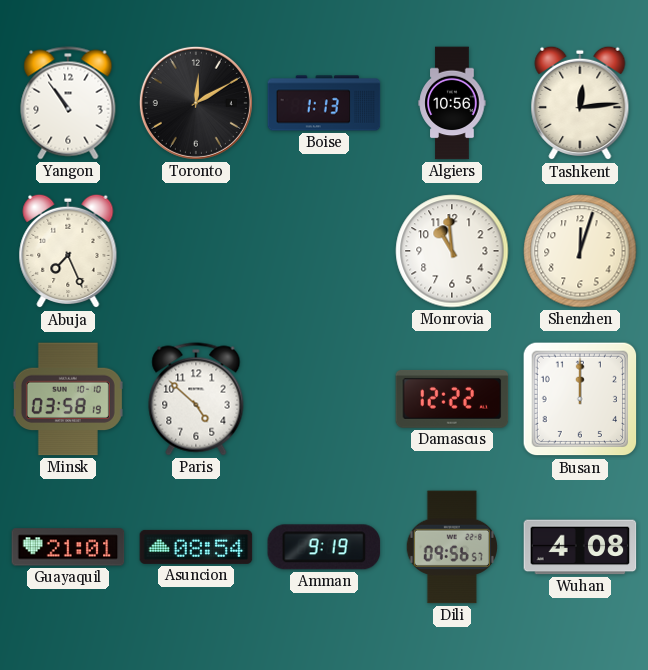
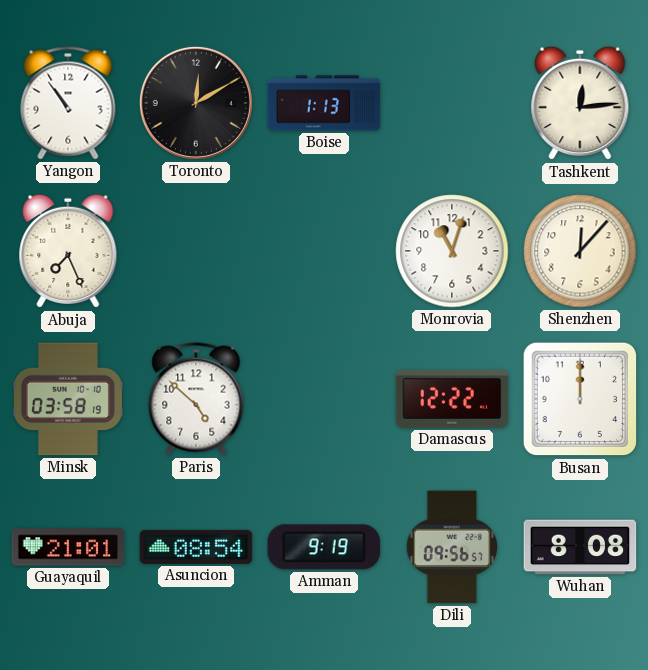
Algiers: 10:56 -> none
Monrovia: 10:59 -> 11:03
Shenzhen: 12:03 -> 12:07
Wuhan: 4:08 -> 8:08
